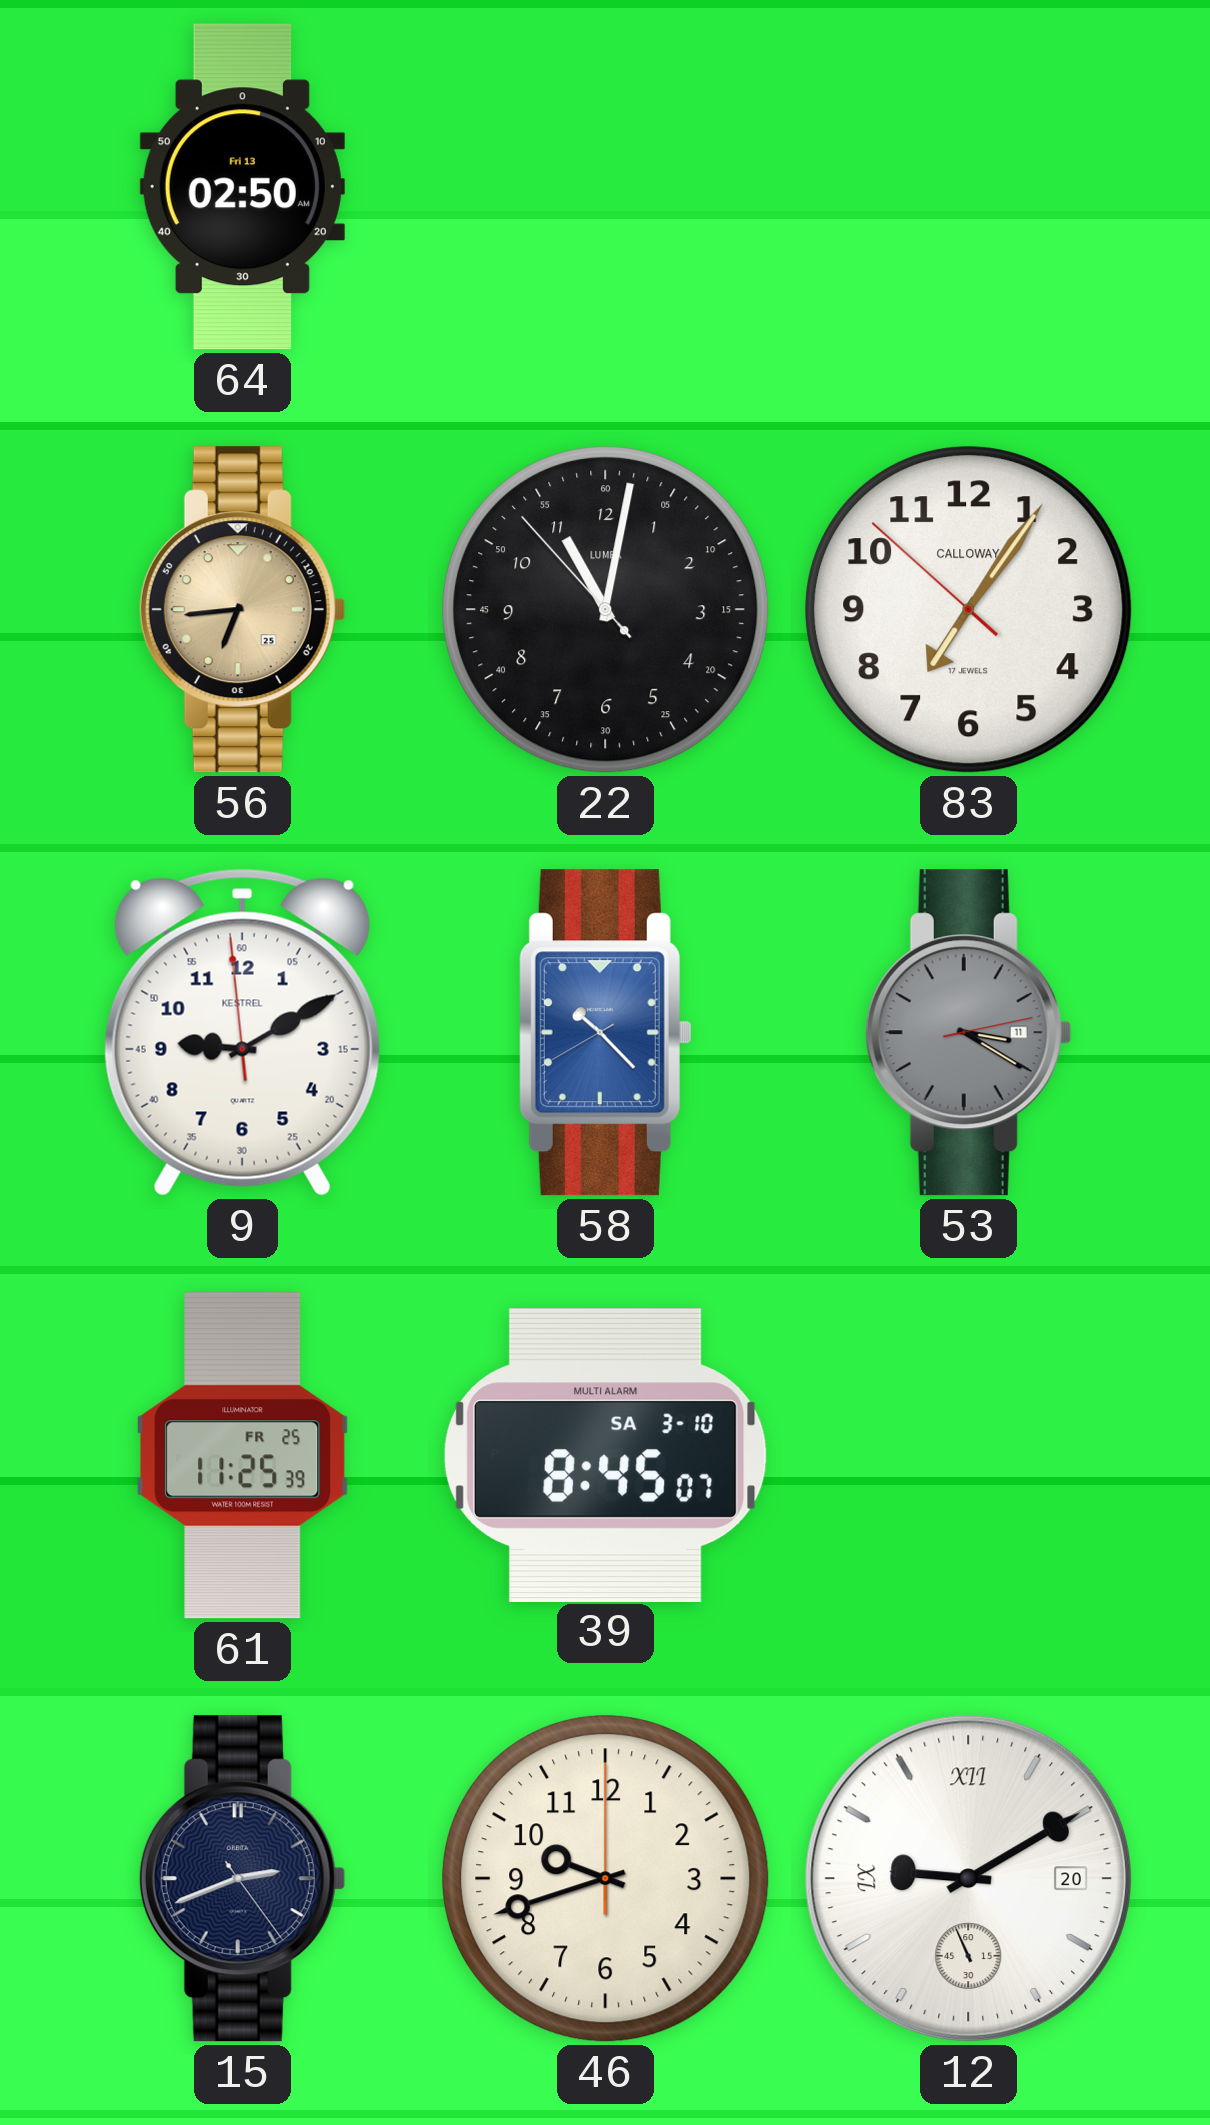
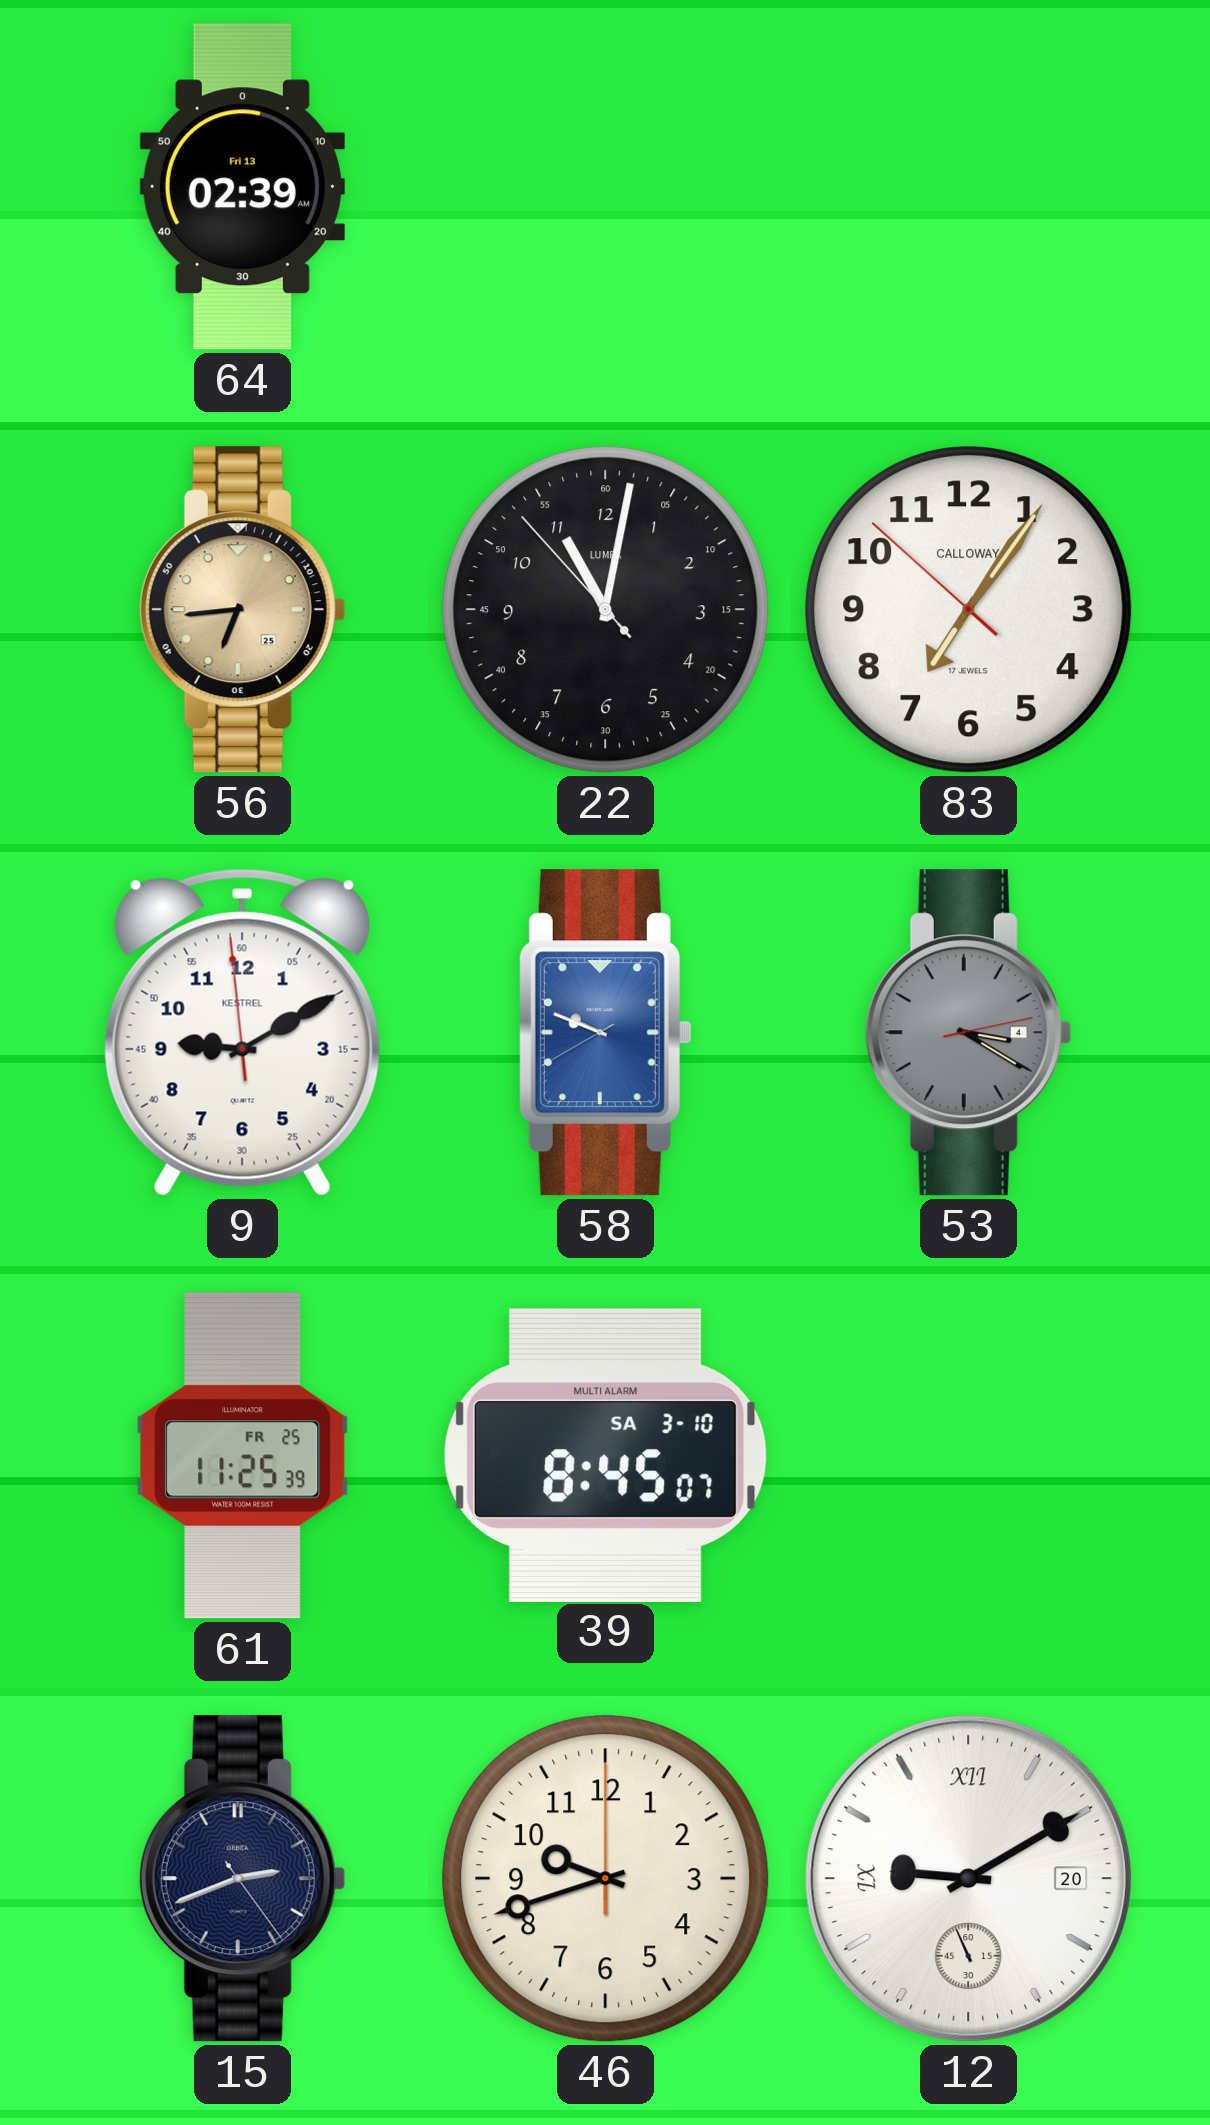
64: 02:50 -> 02:39
58: 10:22 -> 9:48
53 date: 11 -> 4
